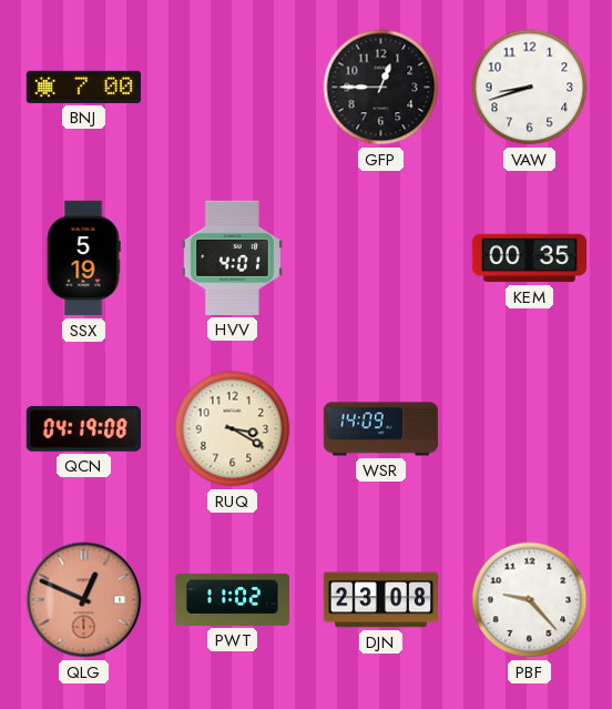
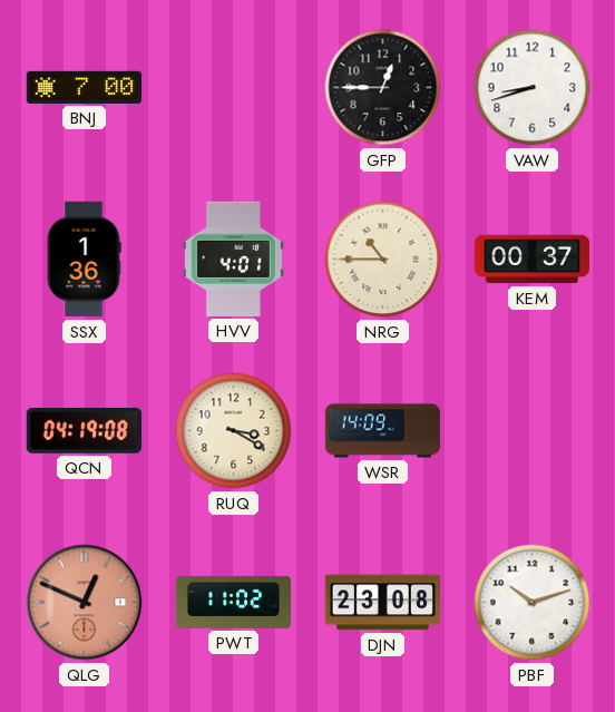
SSX: 5:19 -> 1:36
NRG: none -> 10:45
KEM: 00:35 -> 00:37
PBF: 9:23 -> 10:12
